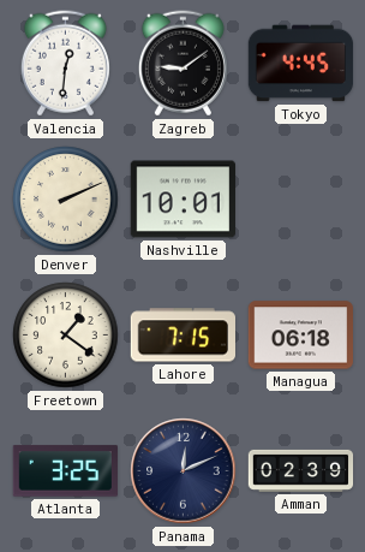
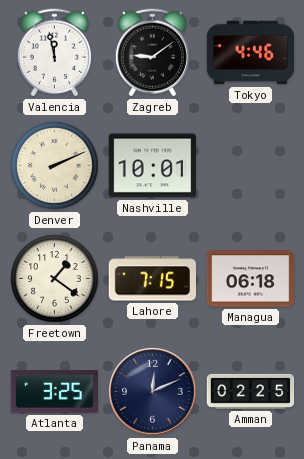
Valencia: 12:31 -> 11:58
Tokyo: 4:45 -> 4:46
Amman: 02:39 -> 02:25
